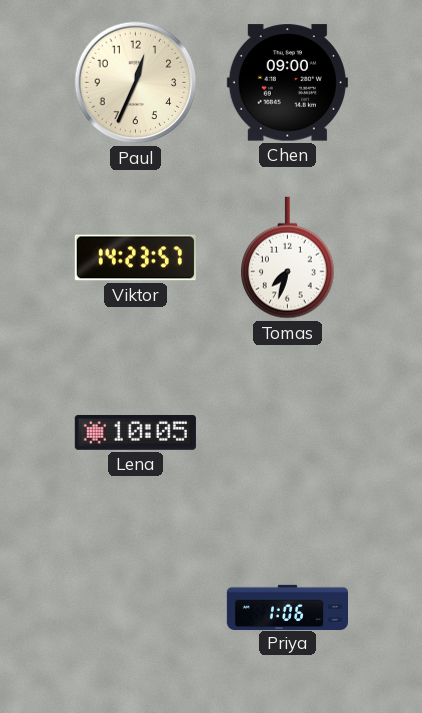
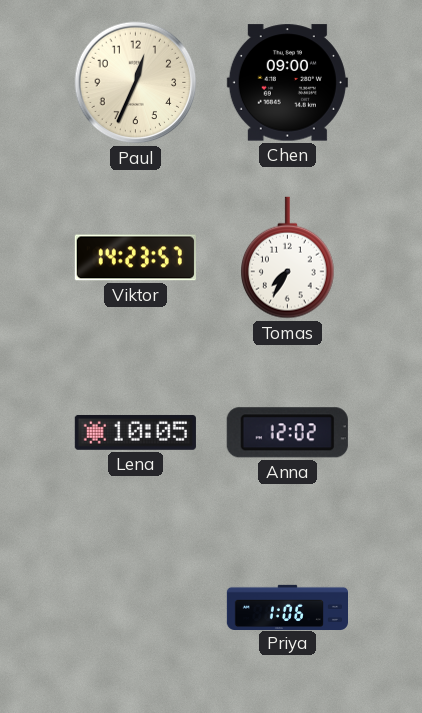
Tomas: 7:33 -> 7:35
Anna: none -> 12:02
